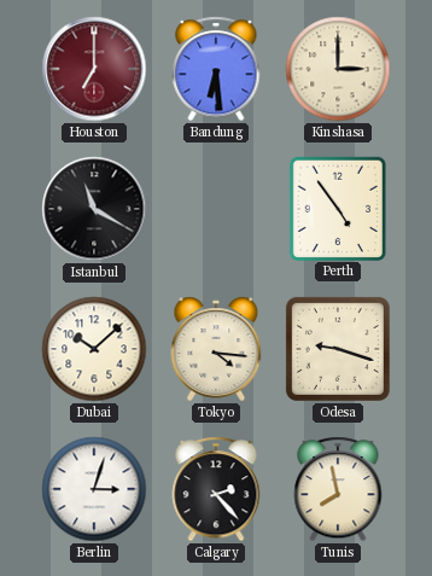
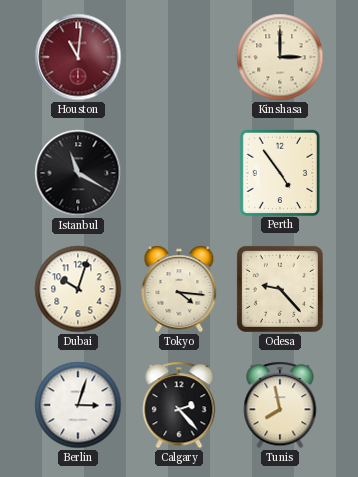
Houston: 7:00 -> 11:01
Bandung: 6:29 -> none
Dubai: 10:08 -> 10:03
Odesa: 9:18 -> 9:23
